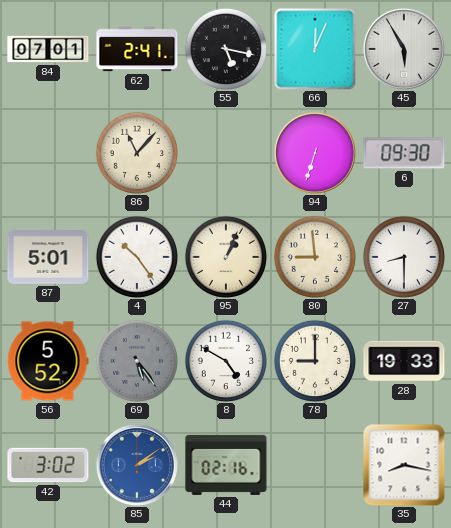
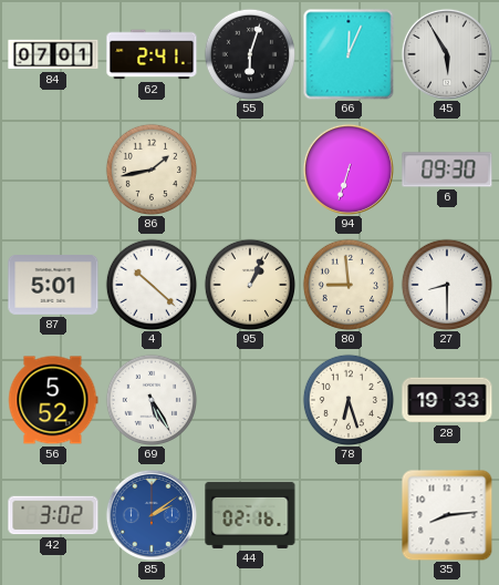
55: 5:17 -> 6:03
86: 11:07 -> 1:43
4: 10:24 -> 10:22
69: 5:24 -> 5:25
69 dial: grey -> white
8: 4:50 -> none
78: 9:00 -> 6:27
35: 8:17 -> 8:14
